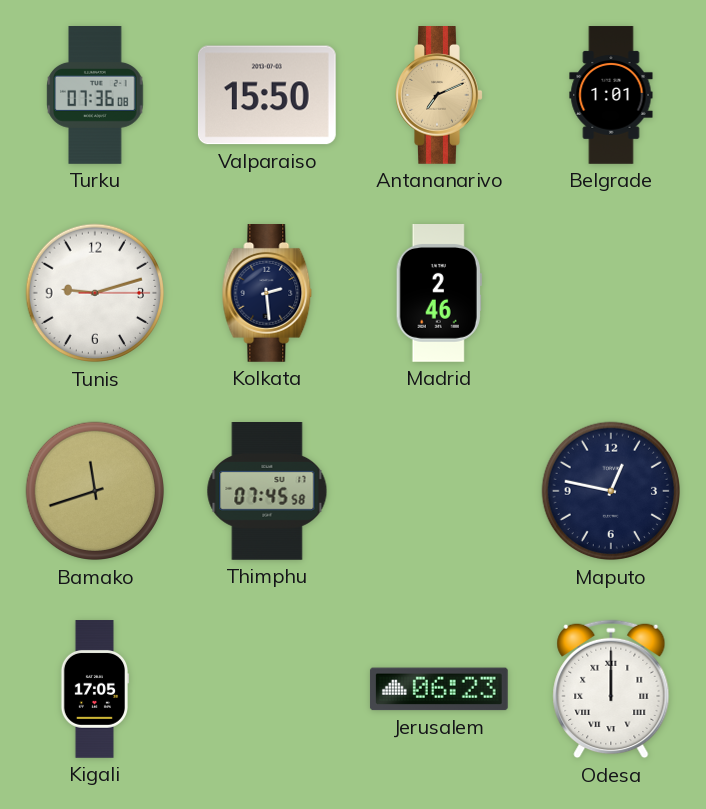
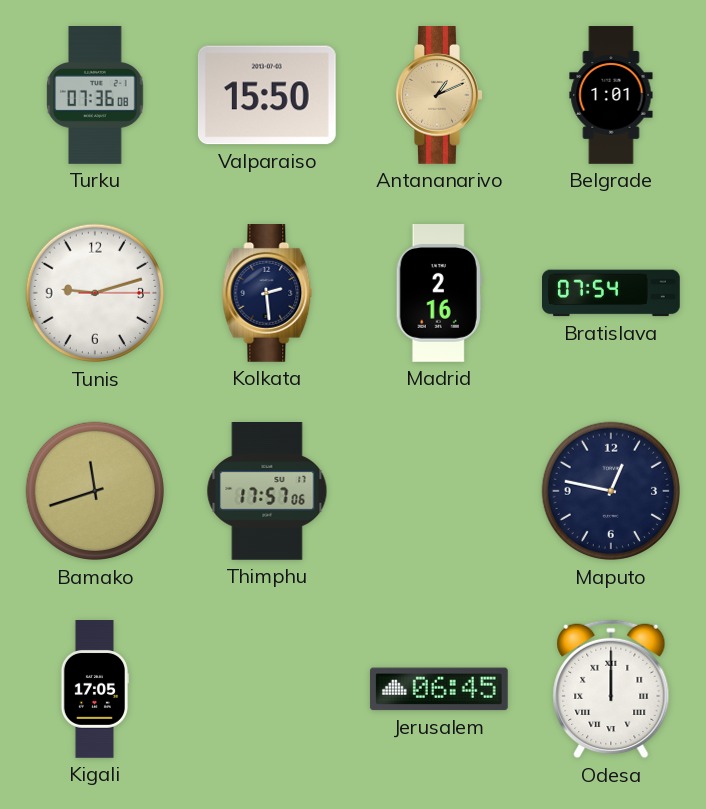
Antananarivo: 7:11 -> 1:11
Madrid: 2:46 -> 2:16
Bratislava: none -> 07:54
Thimphu: 07:45 -> 17:57
Jerusalem: 06:23 -> 06:45
